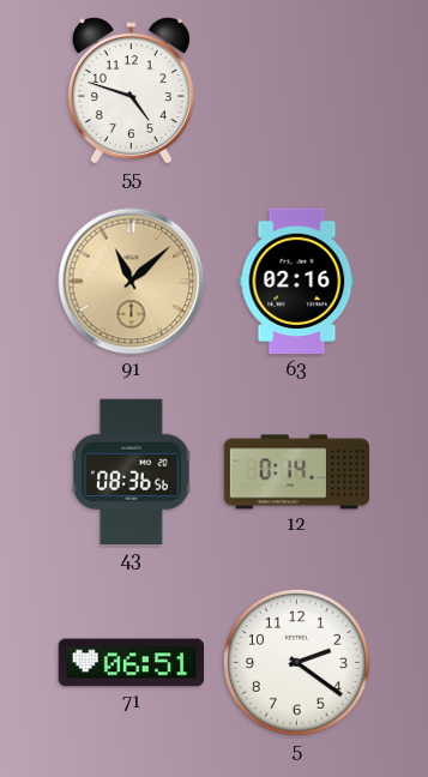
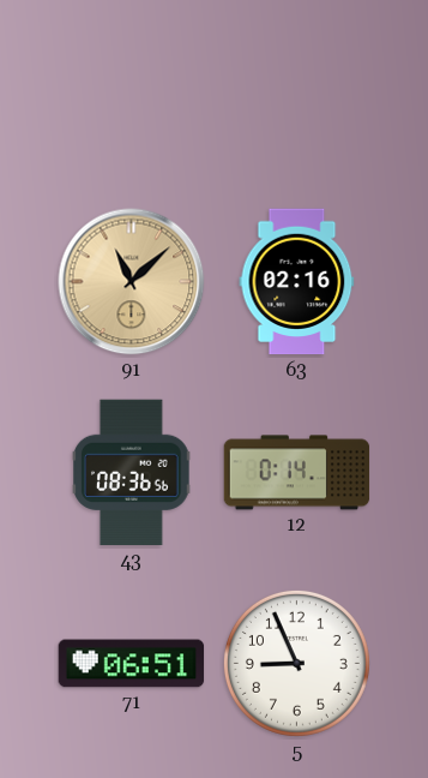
55: 4:48 -> none
5: 2:21 -> 8:56
